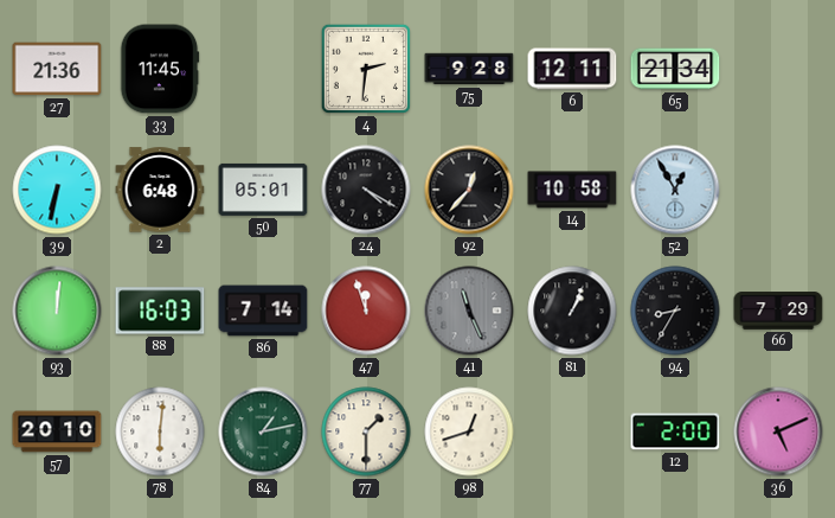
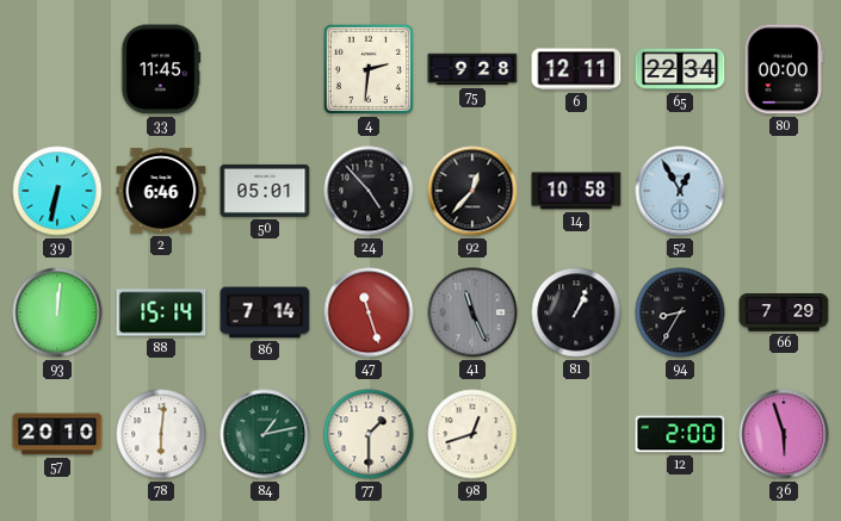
27: 21:36 -> none
65: 21:34 -> 22:34
80: none -> 00:00
2: 6:48 -> 6:46
24: 4:20 -> 4:53
88: 16:03 -> 15:14
47: 11:57 -> 11:27
36: 5:11 -> 5:57
